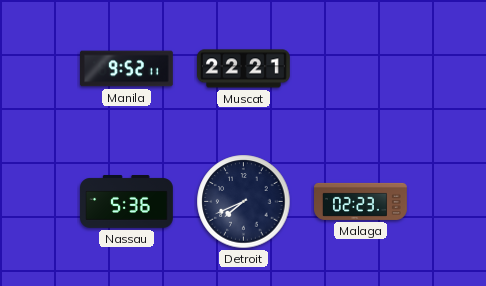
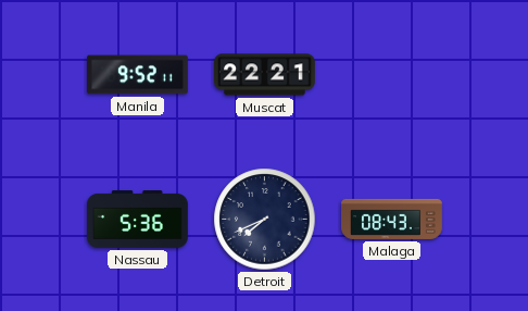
Malaga: 02:23 -> 08:43
